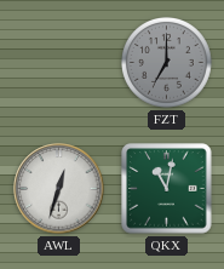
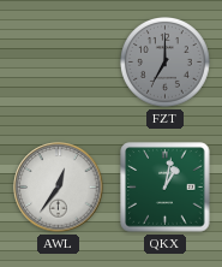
AWL: 12:33 -> 12:36
QKX: 11:02 -> 1:02
